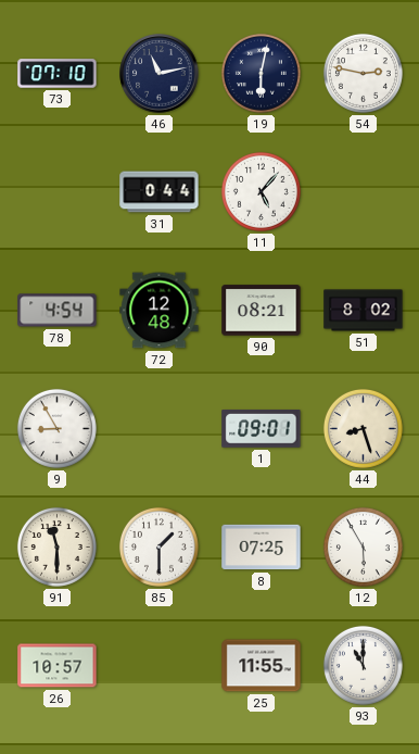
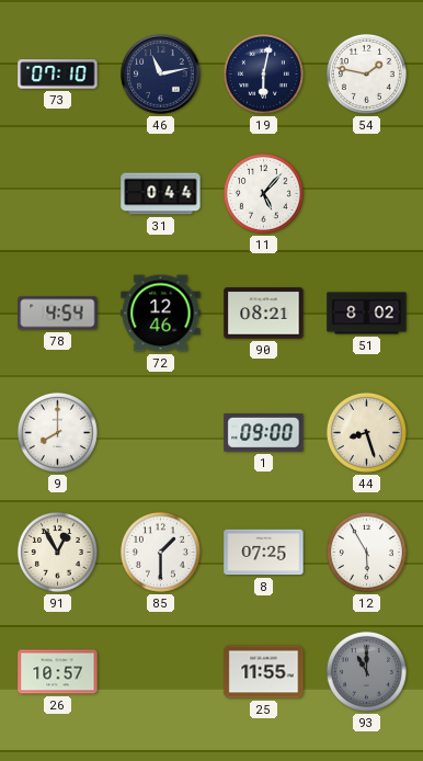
54: 2:47 -> 1:47
72: 12:48 -> 12:46
9: 8:55 -> 8:00
1: 09:01 -> 09:00
91: 11:30 -> 12:55
93 dial: white -> grey
